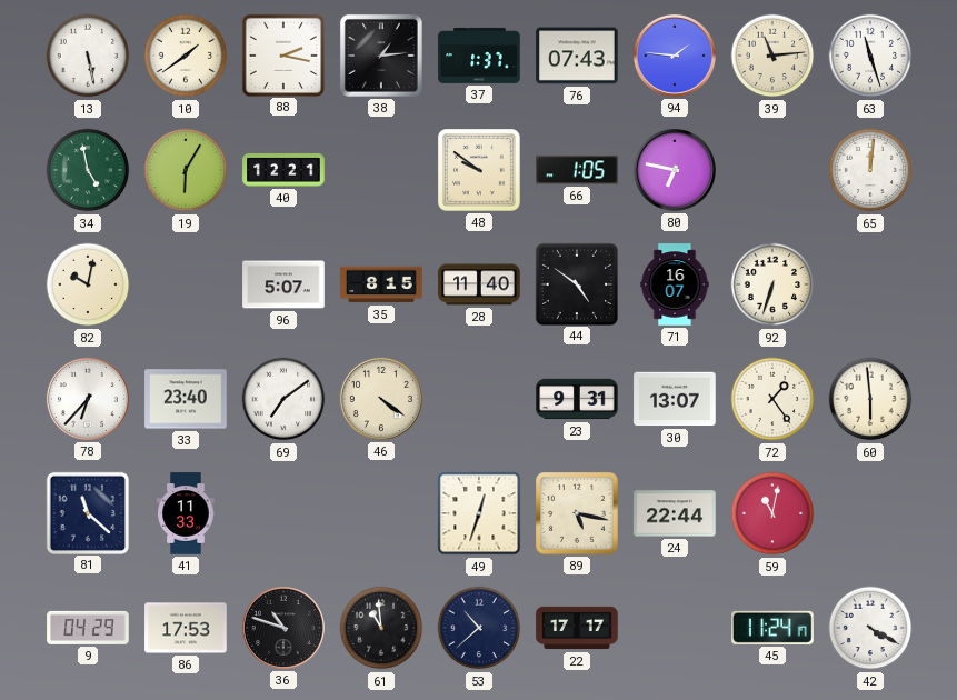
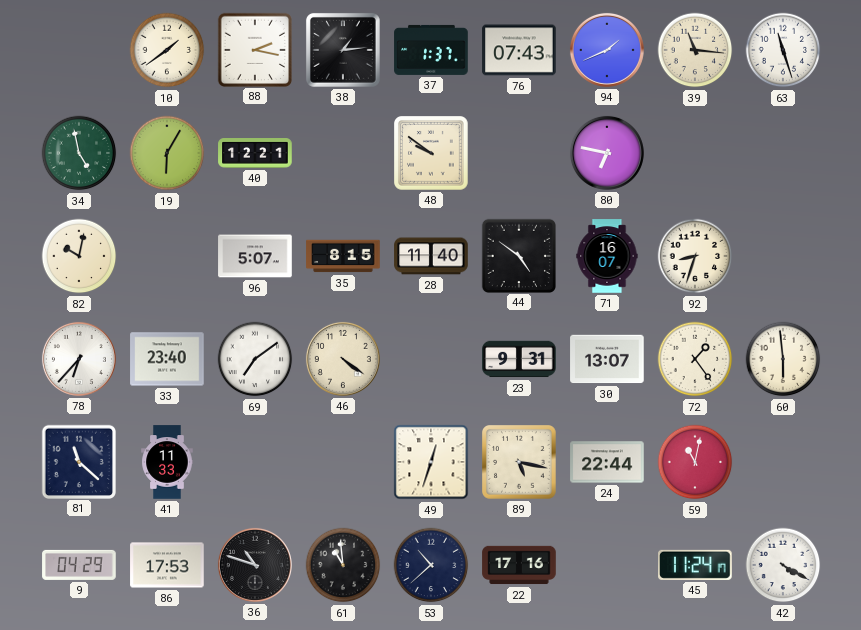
13: 5:28 -> none
94: 1:46 -> 1:41
39: 11:14 -> 11:16
66: 1:05 -> none
65: 12:01 -> none
92: 6:33 -> 8:33
22: 17:17 -> 17:16
